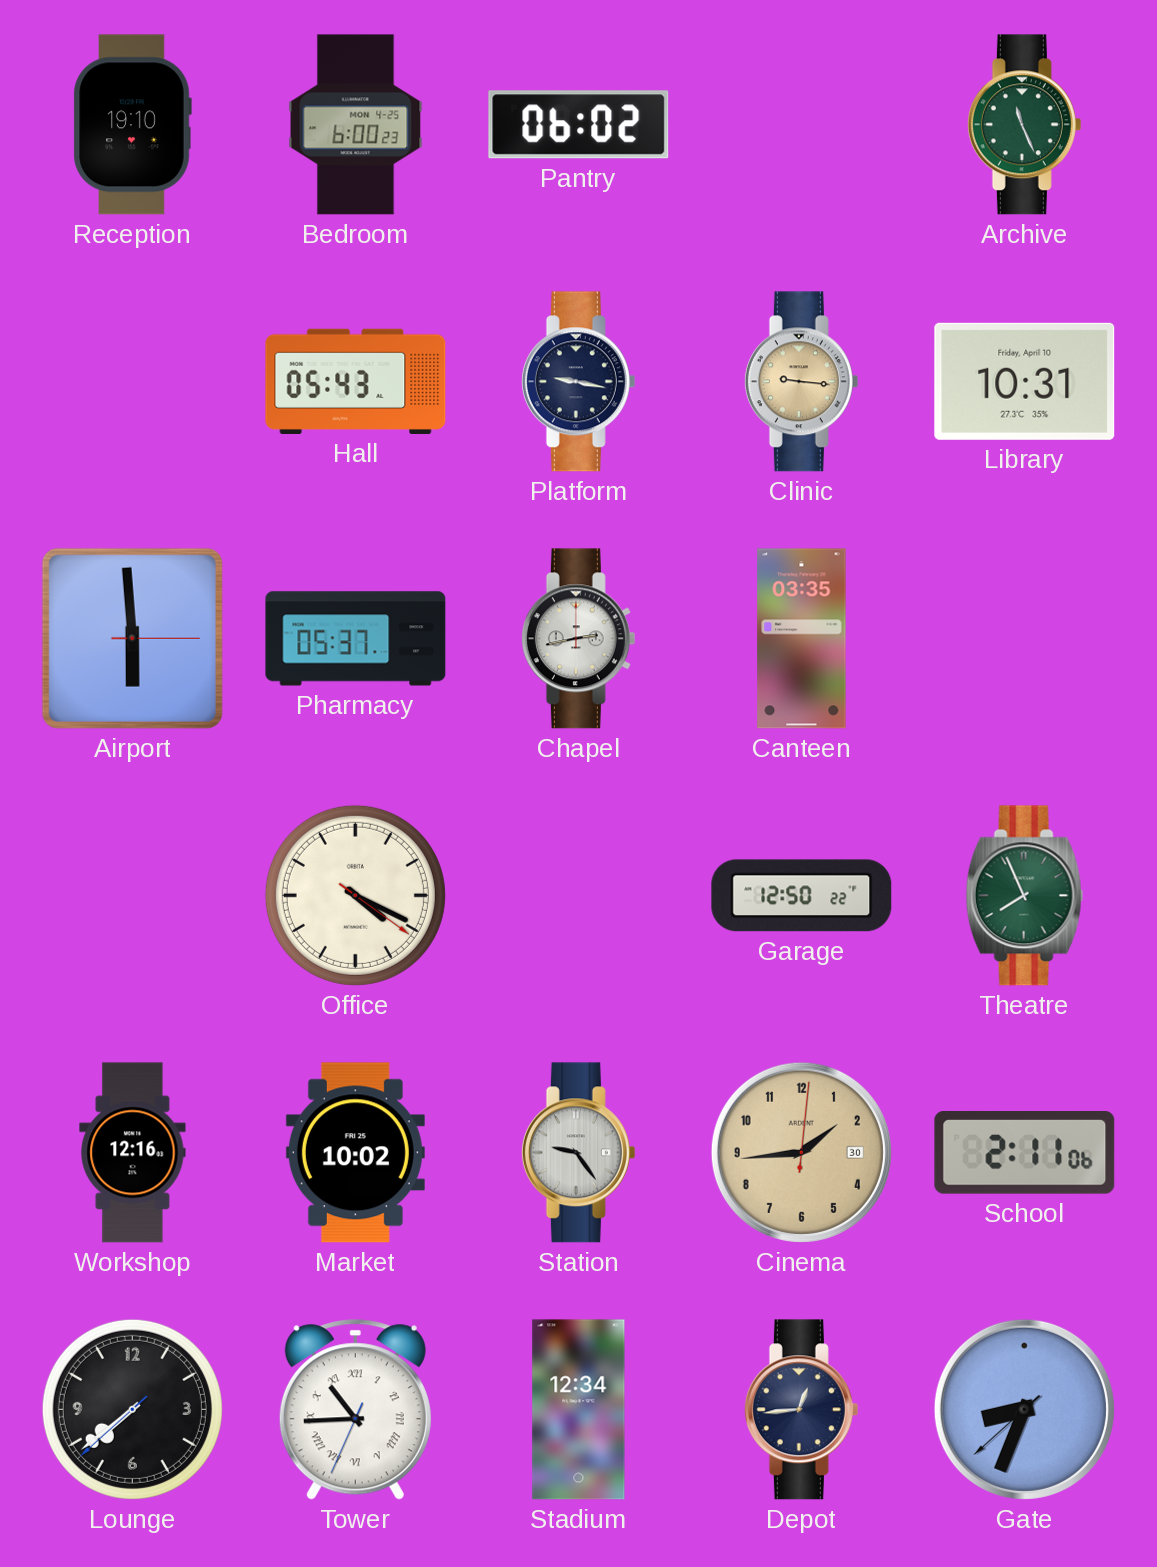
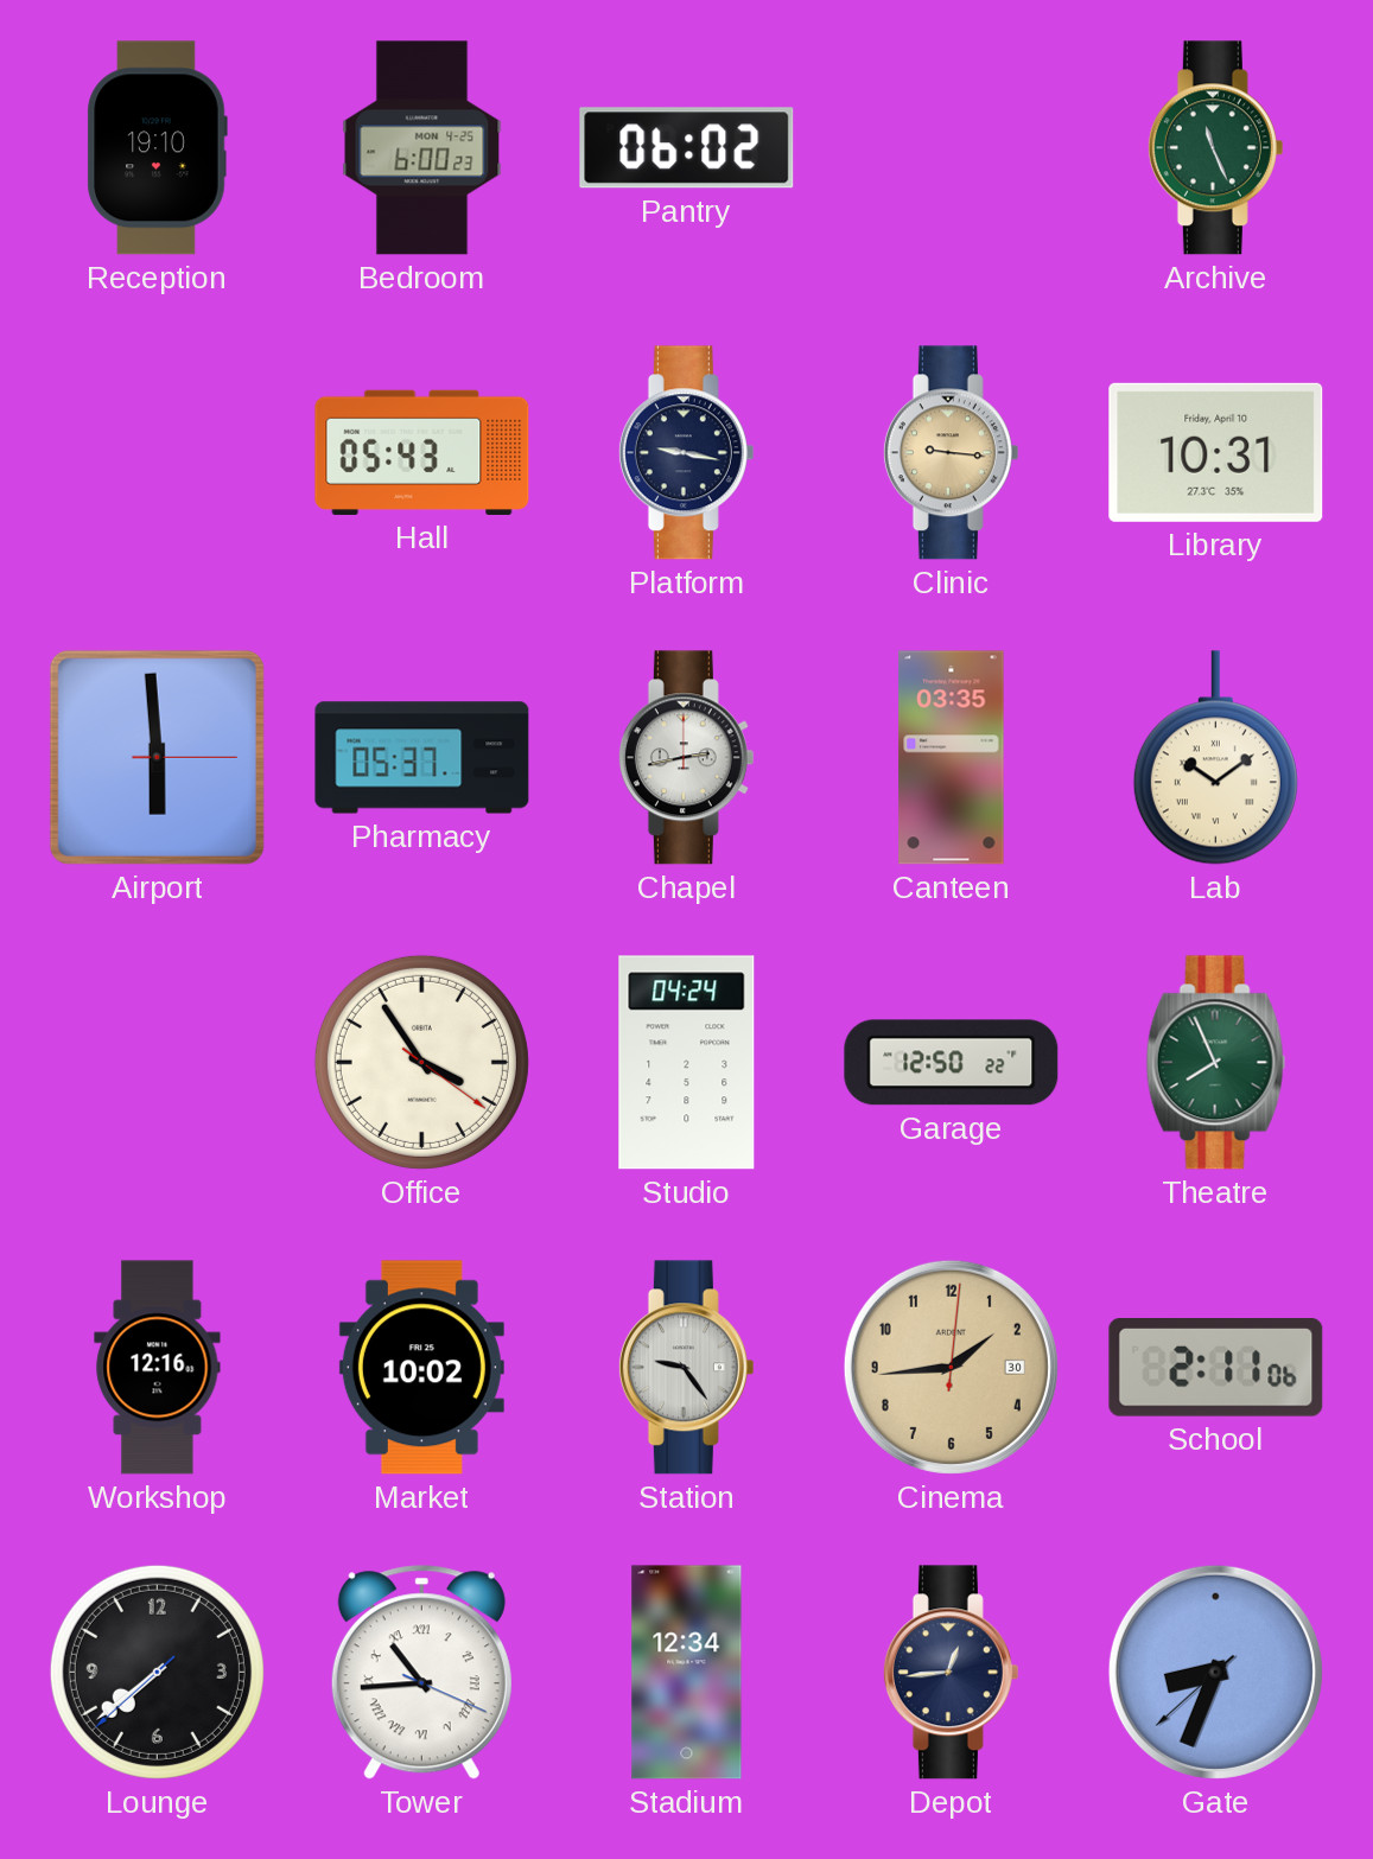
Lab: none -> 10:09
Office: 4:19 -> 3:54
Studio: none -> 04:24
Tower: 10:44:34 -> 10:44:19
